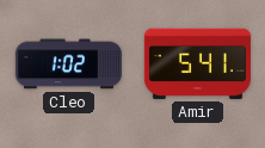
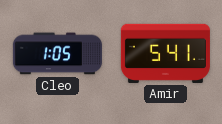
Cleo: 1:02 -> 1:05
